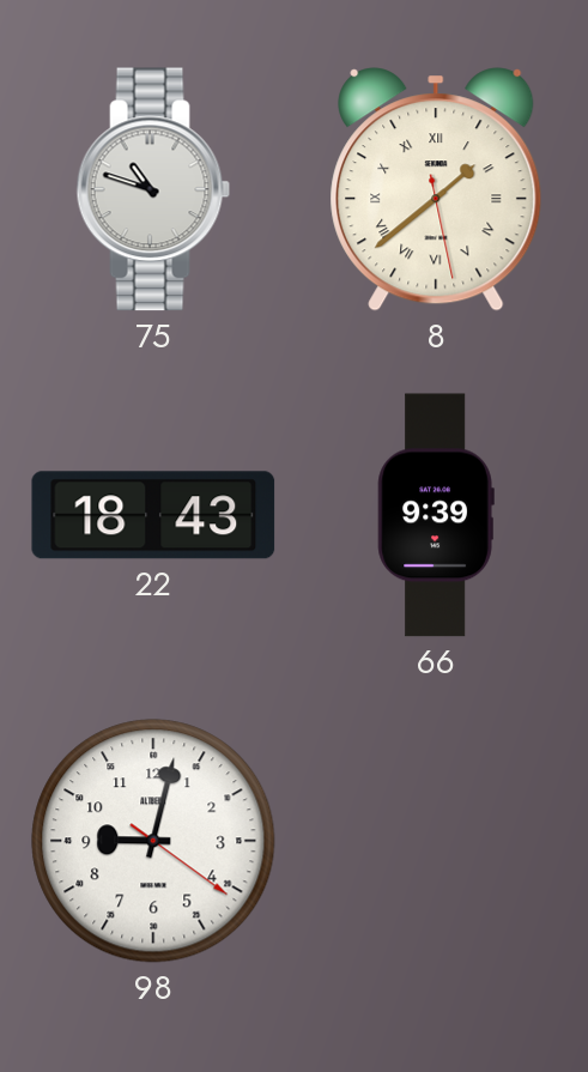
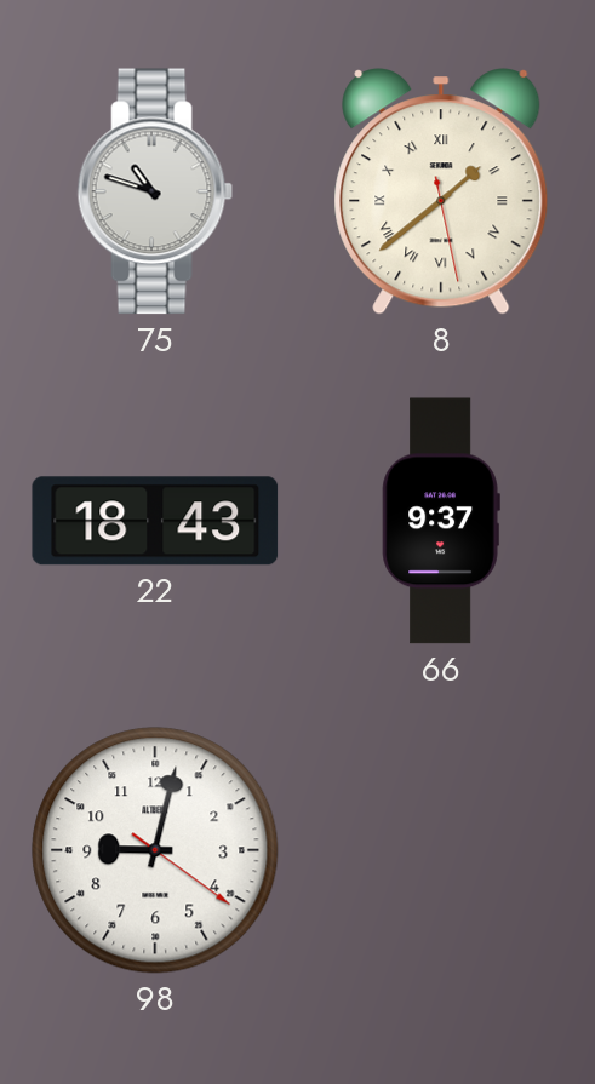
66: 9:39 -> 9:37
